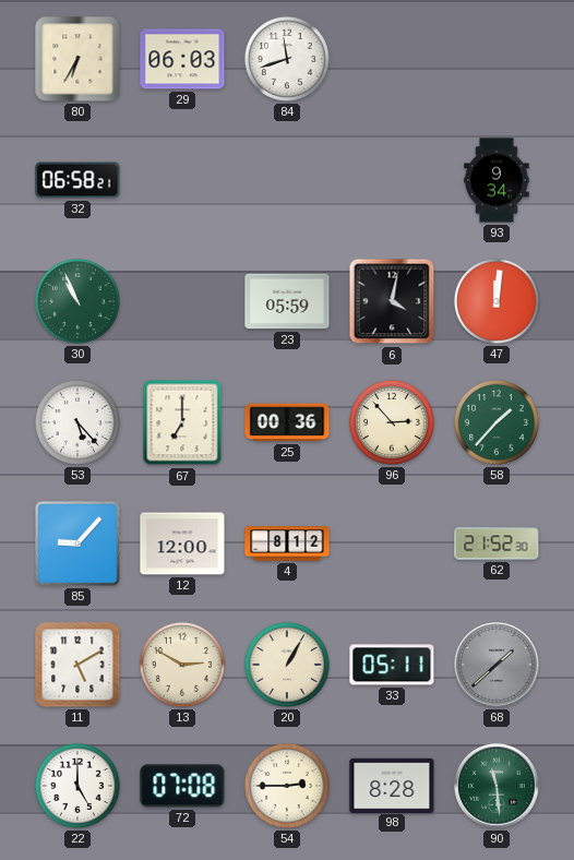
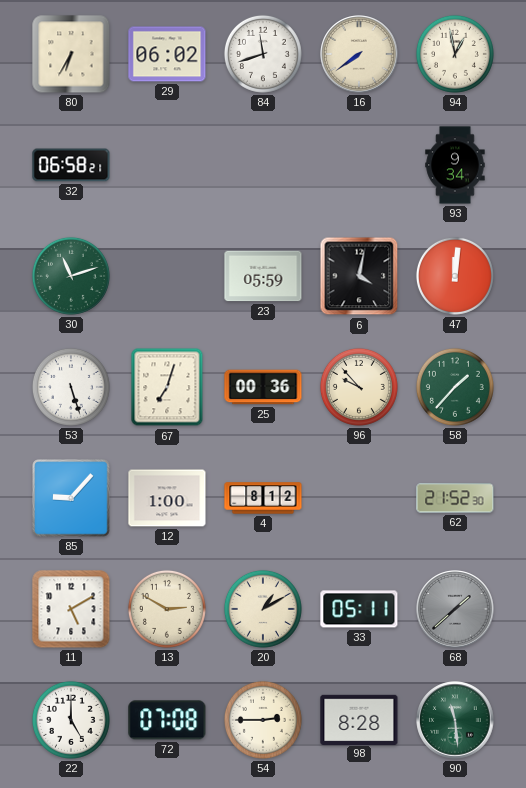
29: 06:03 -> 06:02
16: none -> 7:39
94: none -> 12:58
30: 10:56 -> 11:12
53: 5:23 -> 5:27
67: 7:00 -> 7:03
96: 2:53 -> 9:53
12: 12:00 -> 1:00
20: 1:05 -> 1:10
